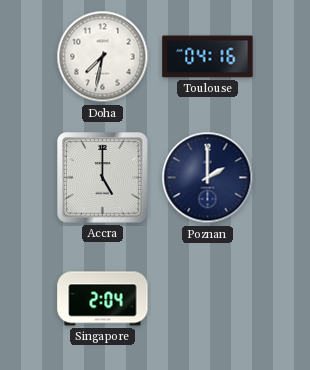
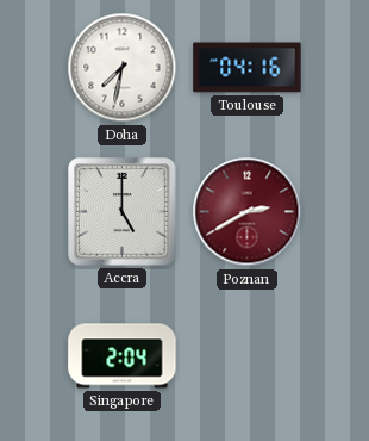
Poznan: 2:00 -> 2:40
Poznan dial: navy -> burgundy
